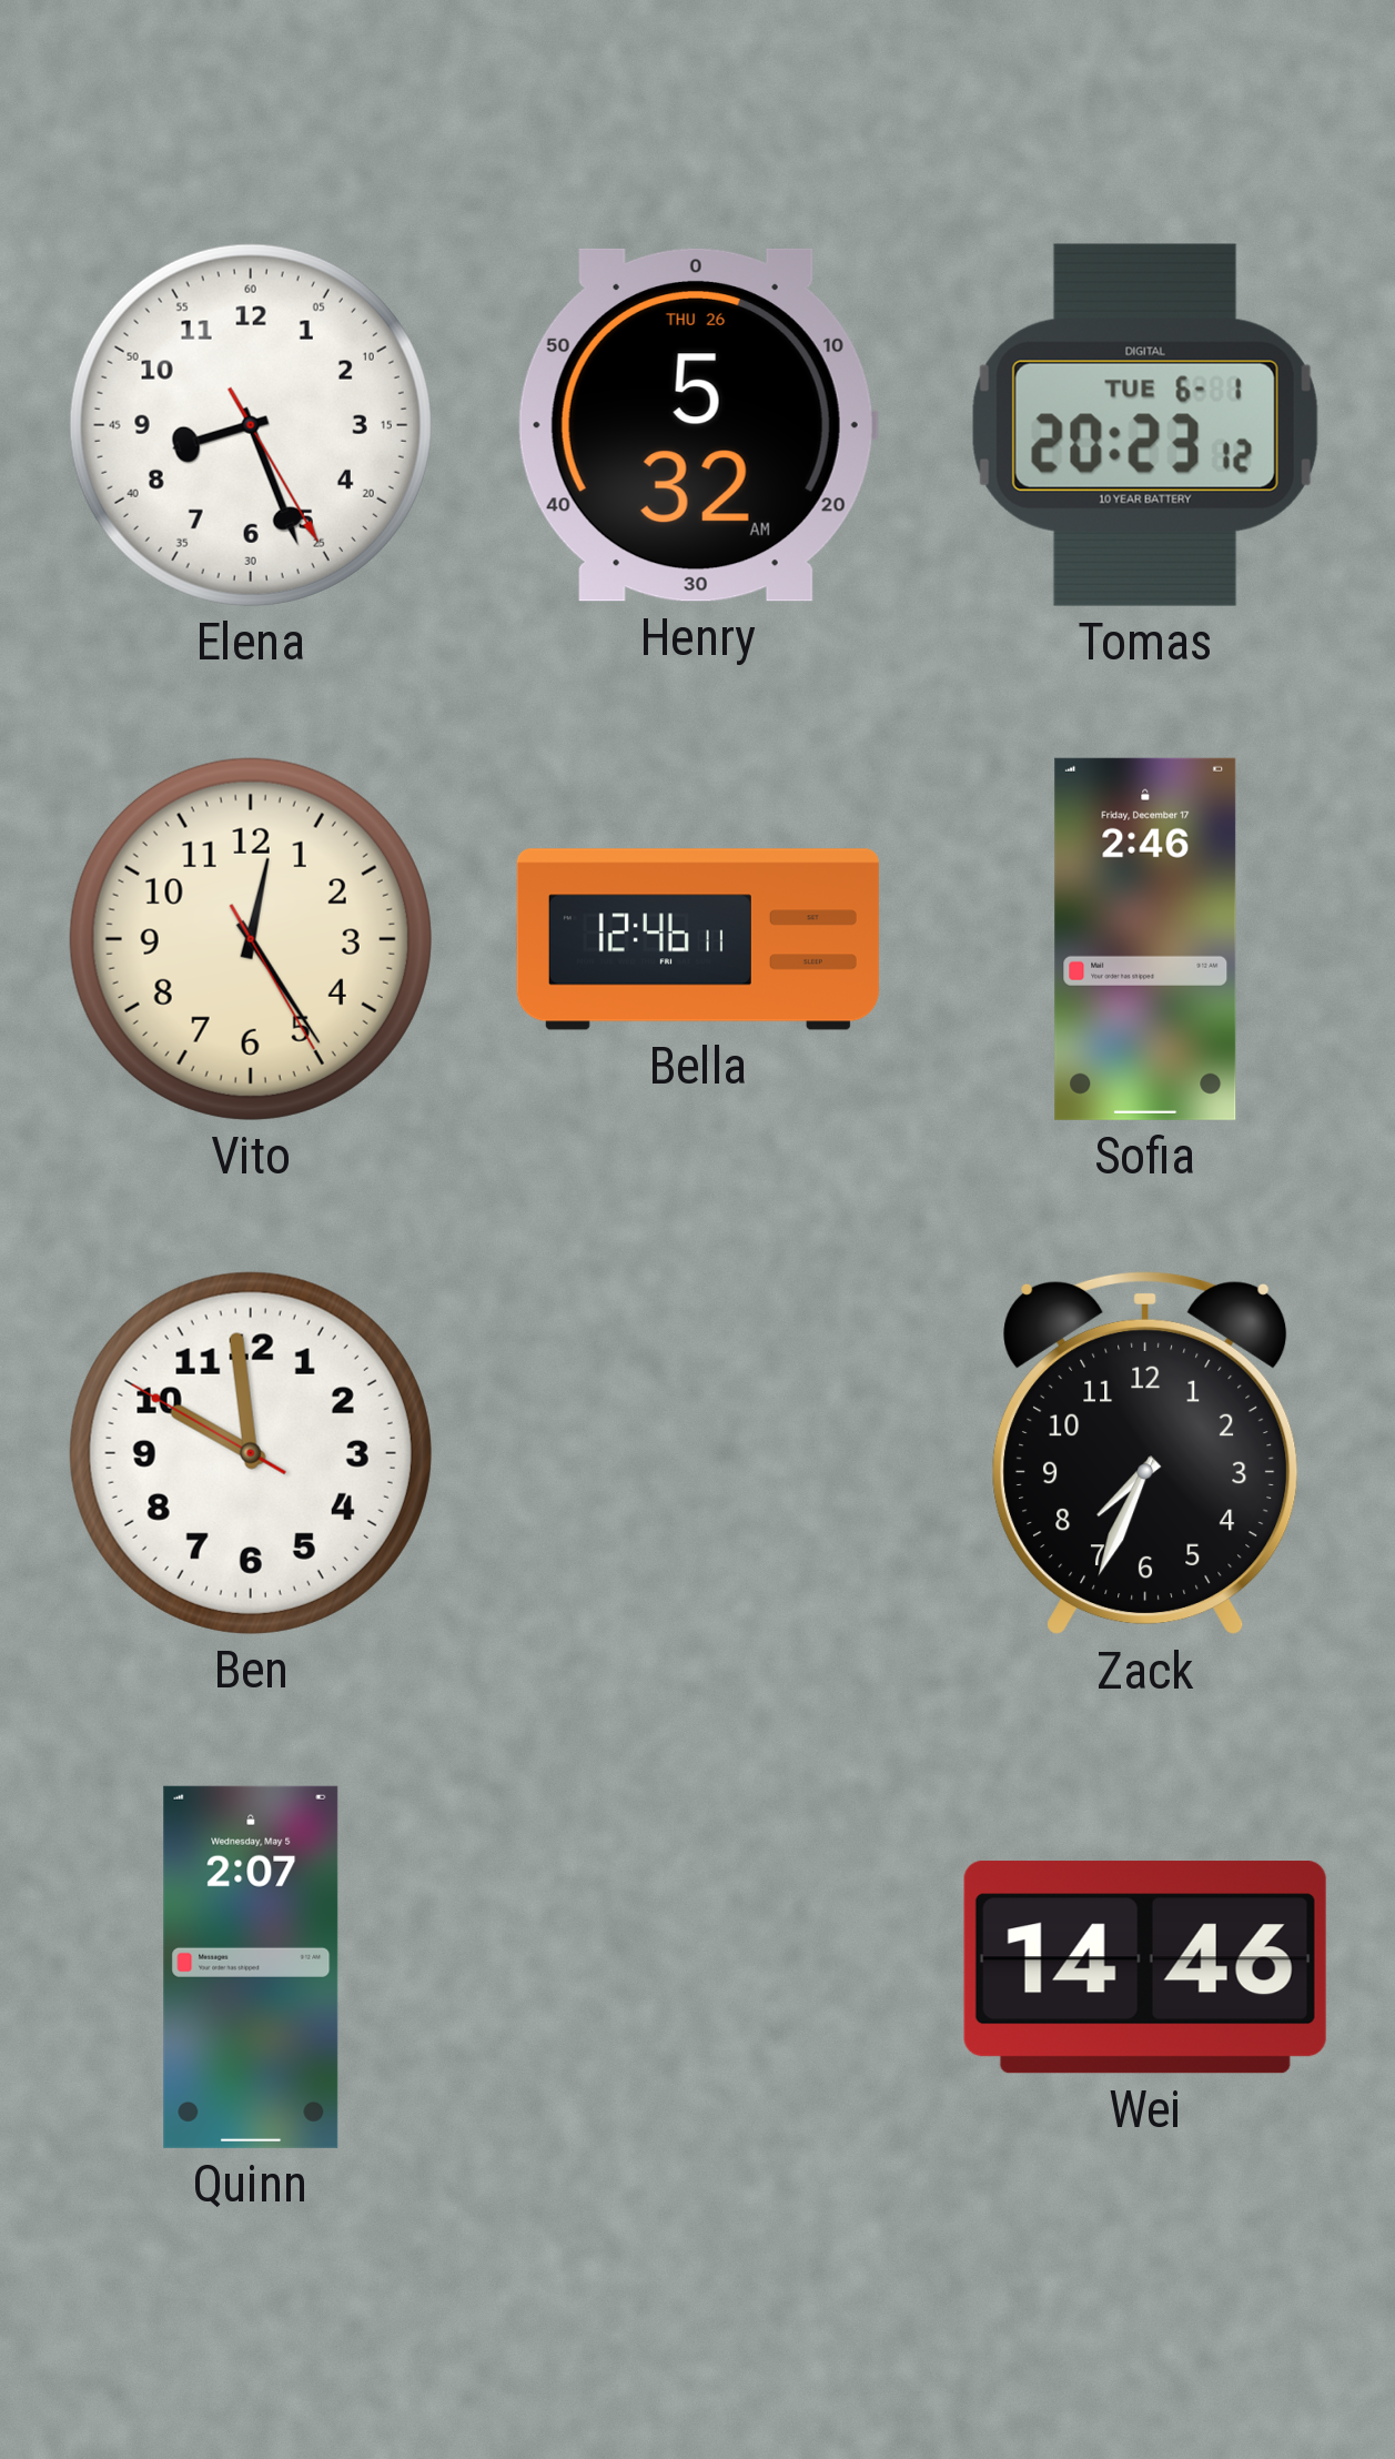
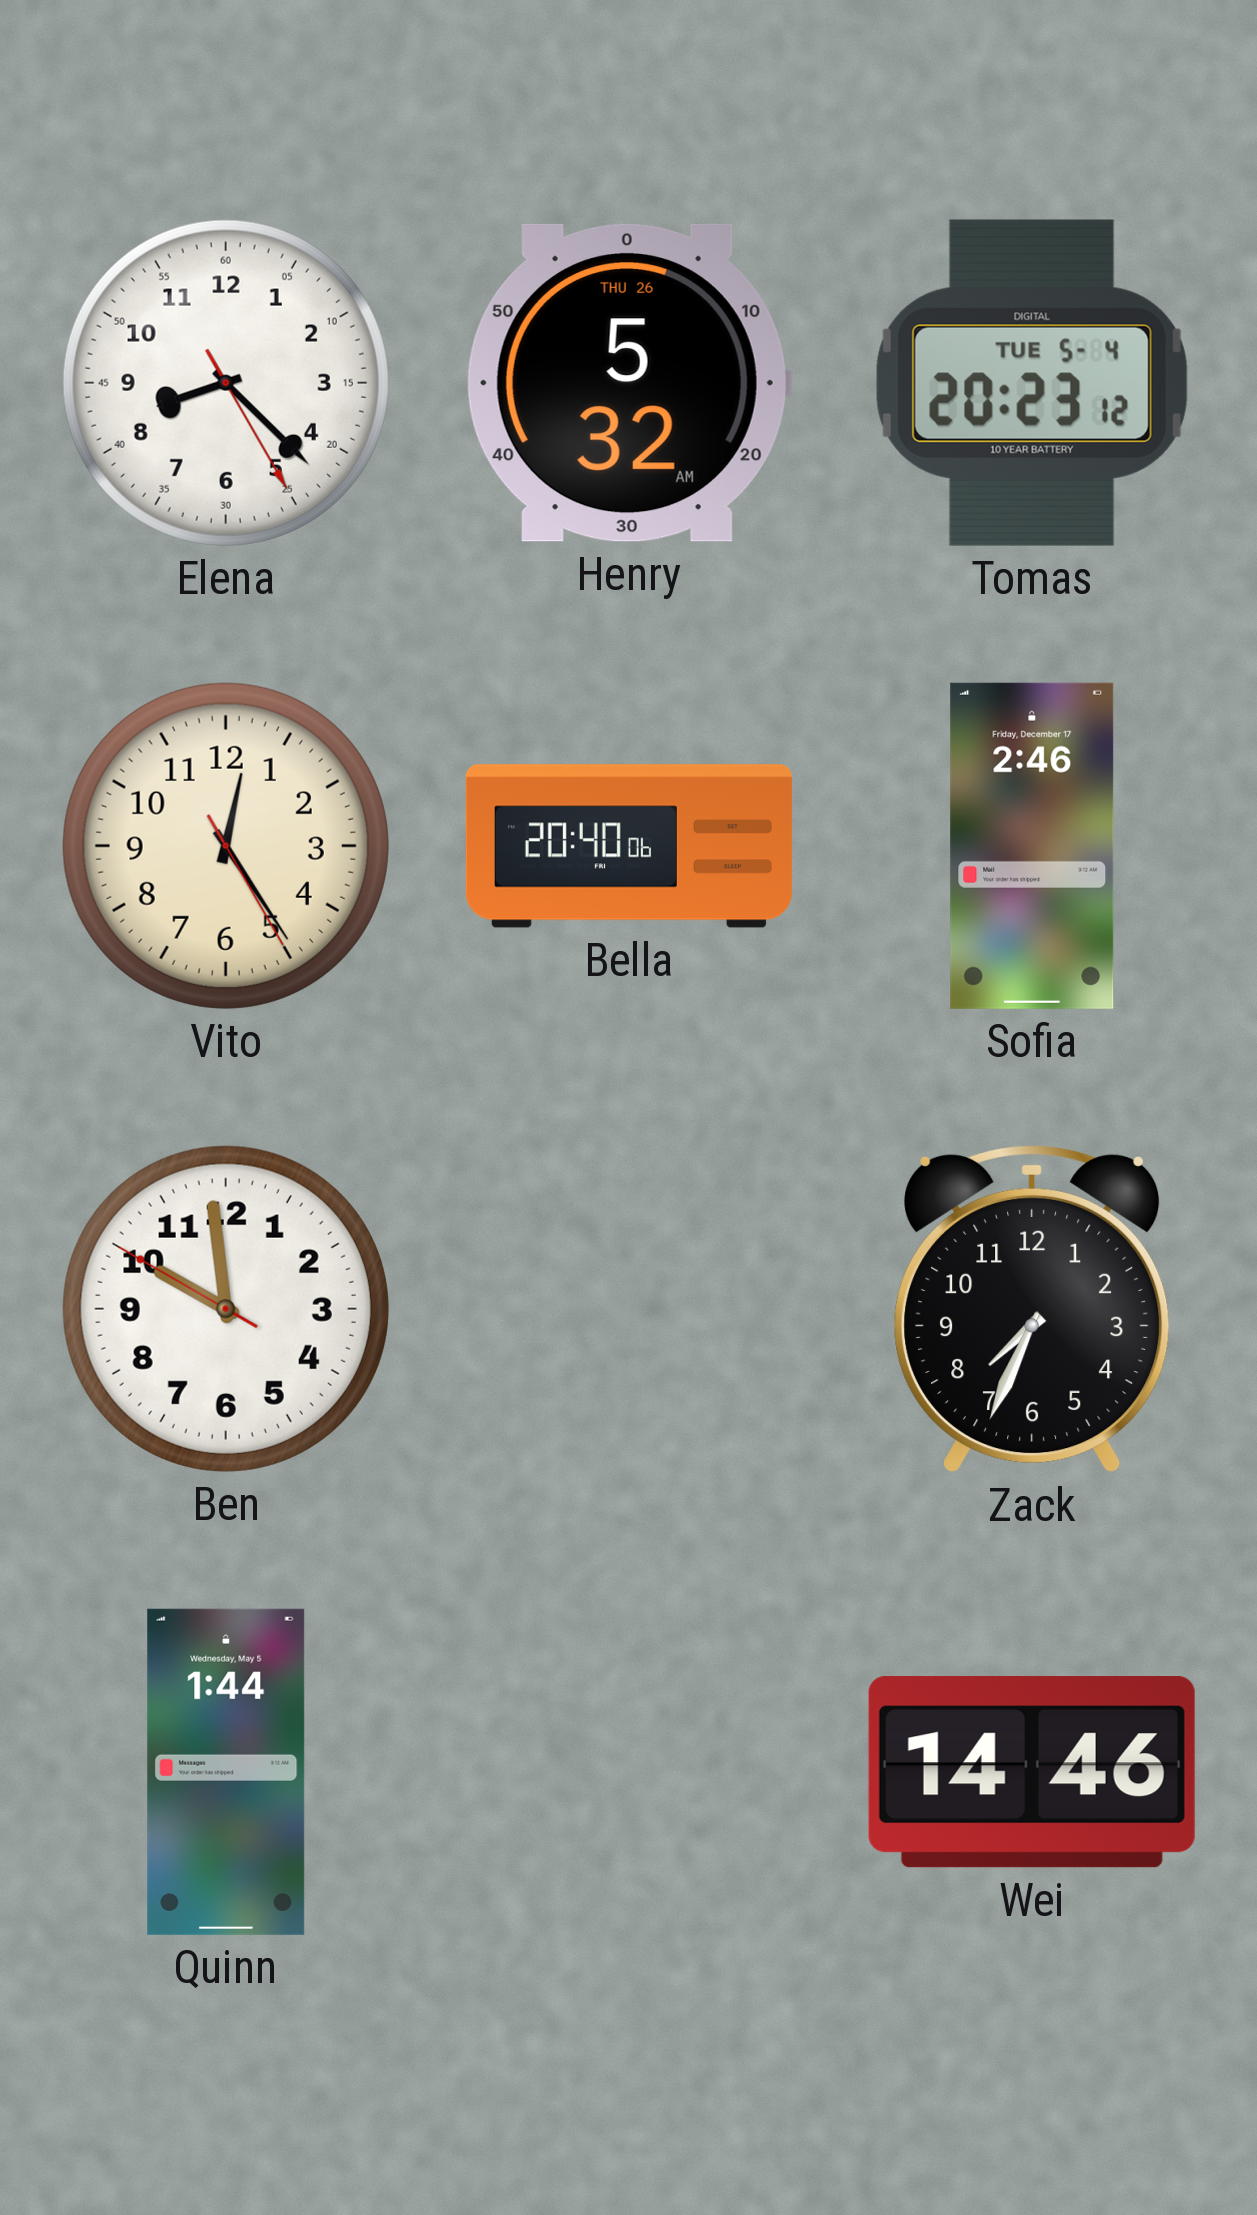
Elena: 8:26 -> 8:22
Tomas date: TUE 6-1 -> TUE 5-4
Bella: 12:46 -> 20:40
Quinn: 2:07 -> 1:44
